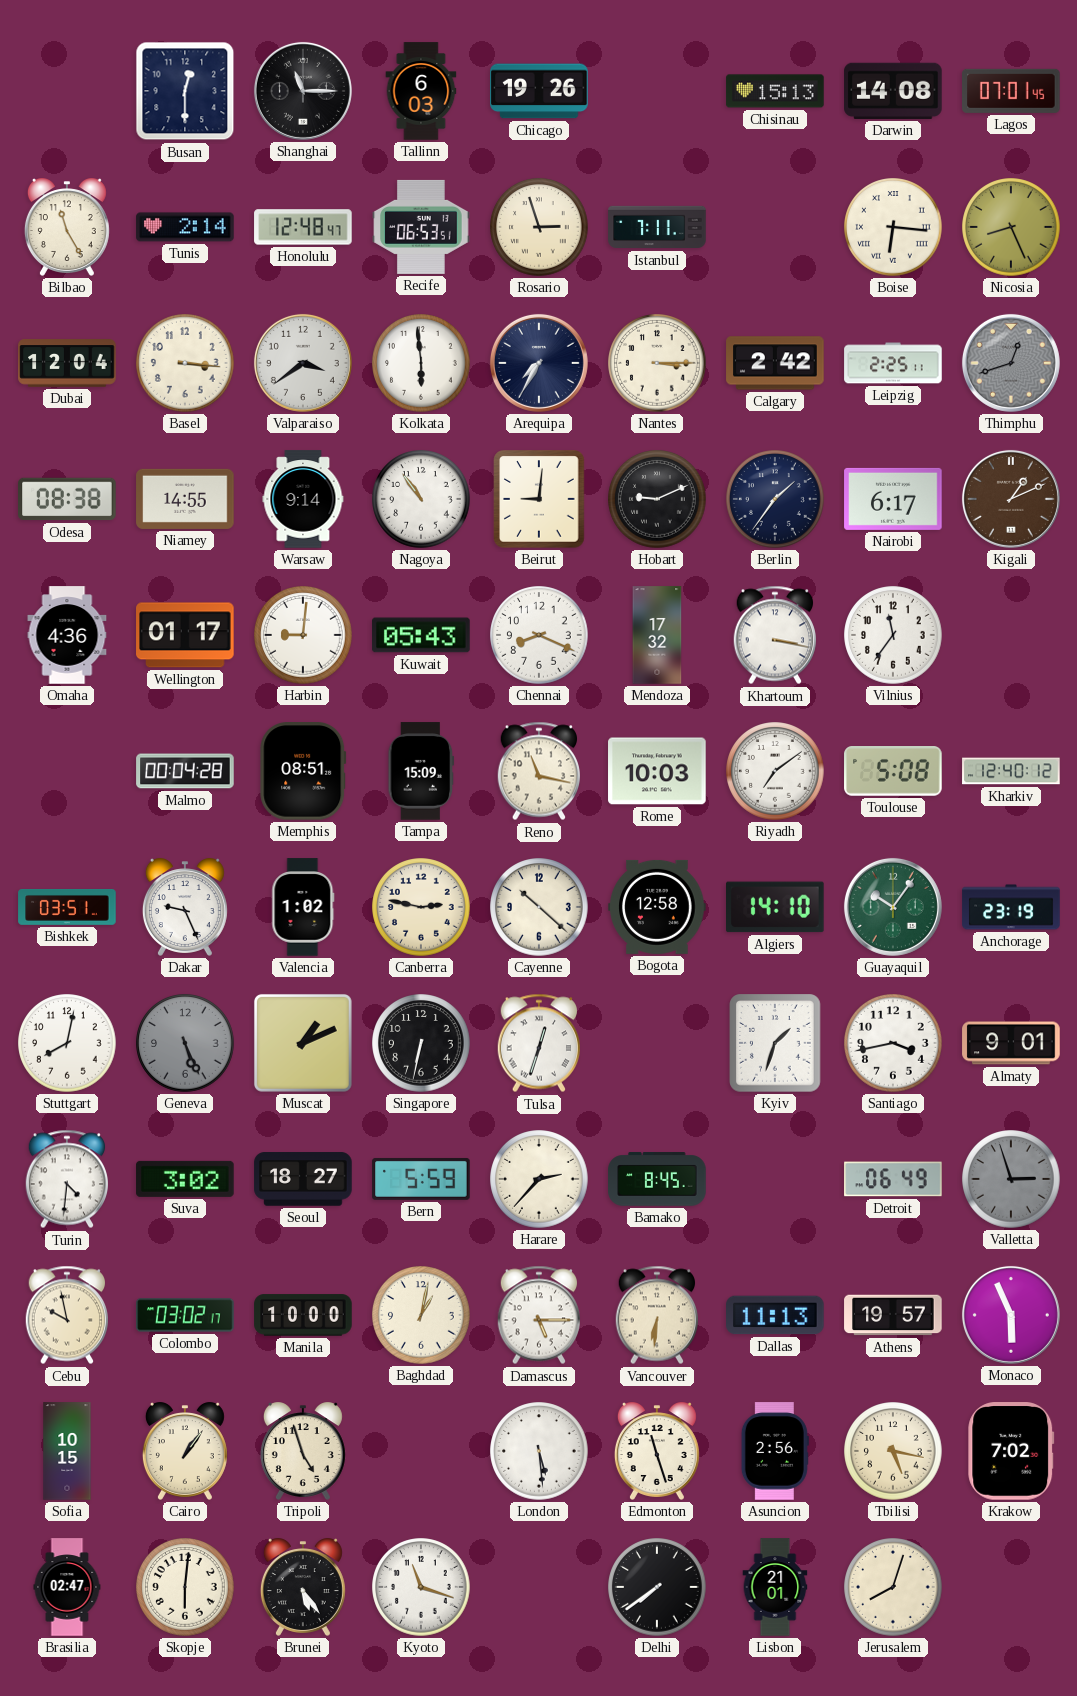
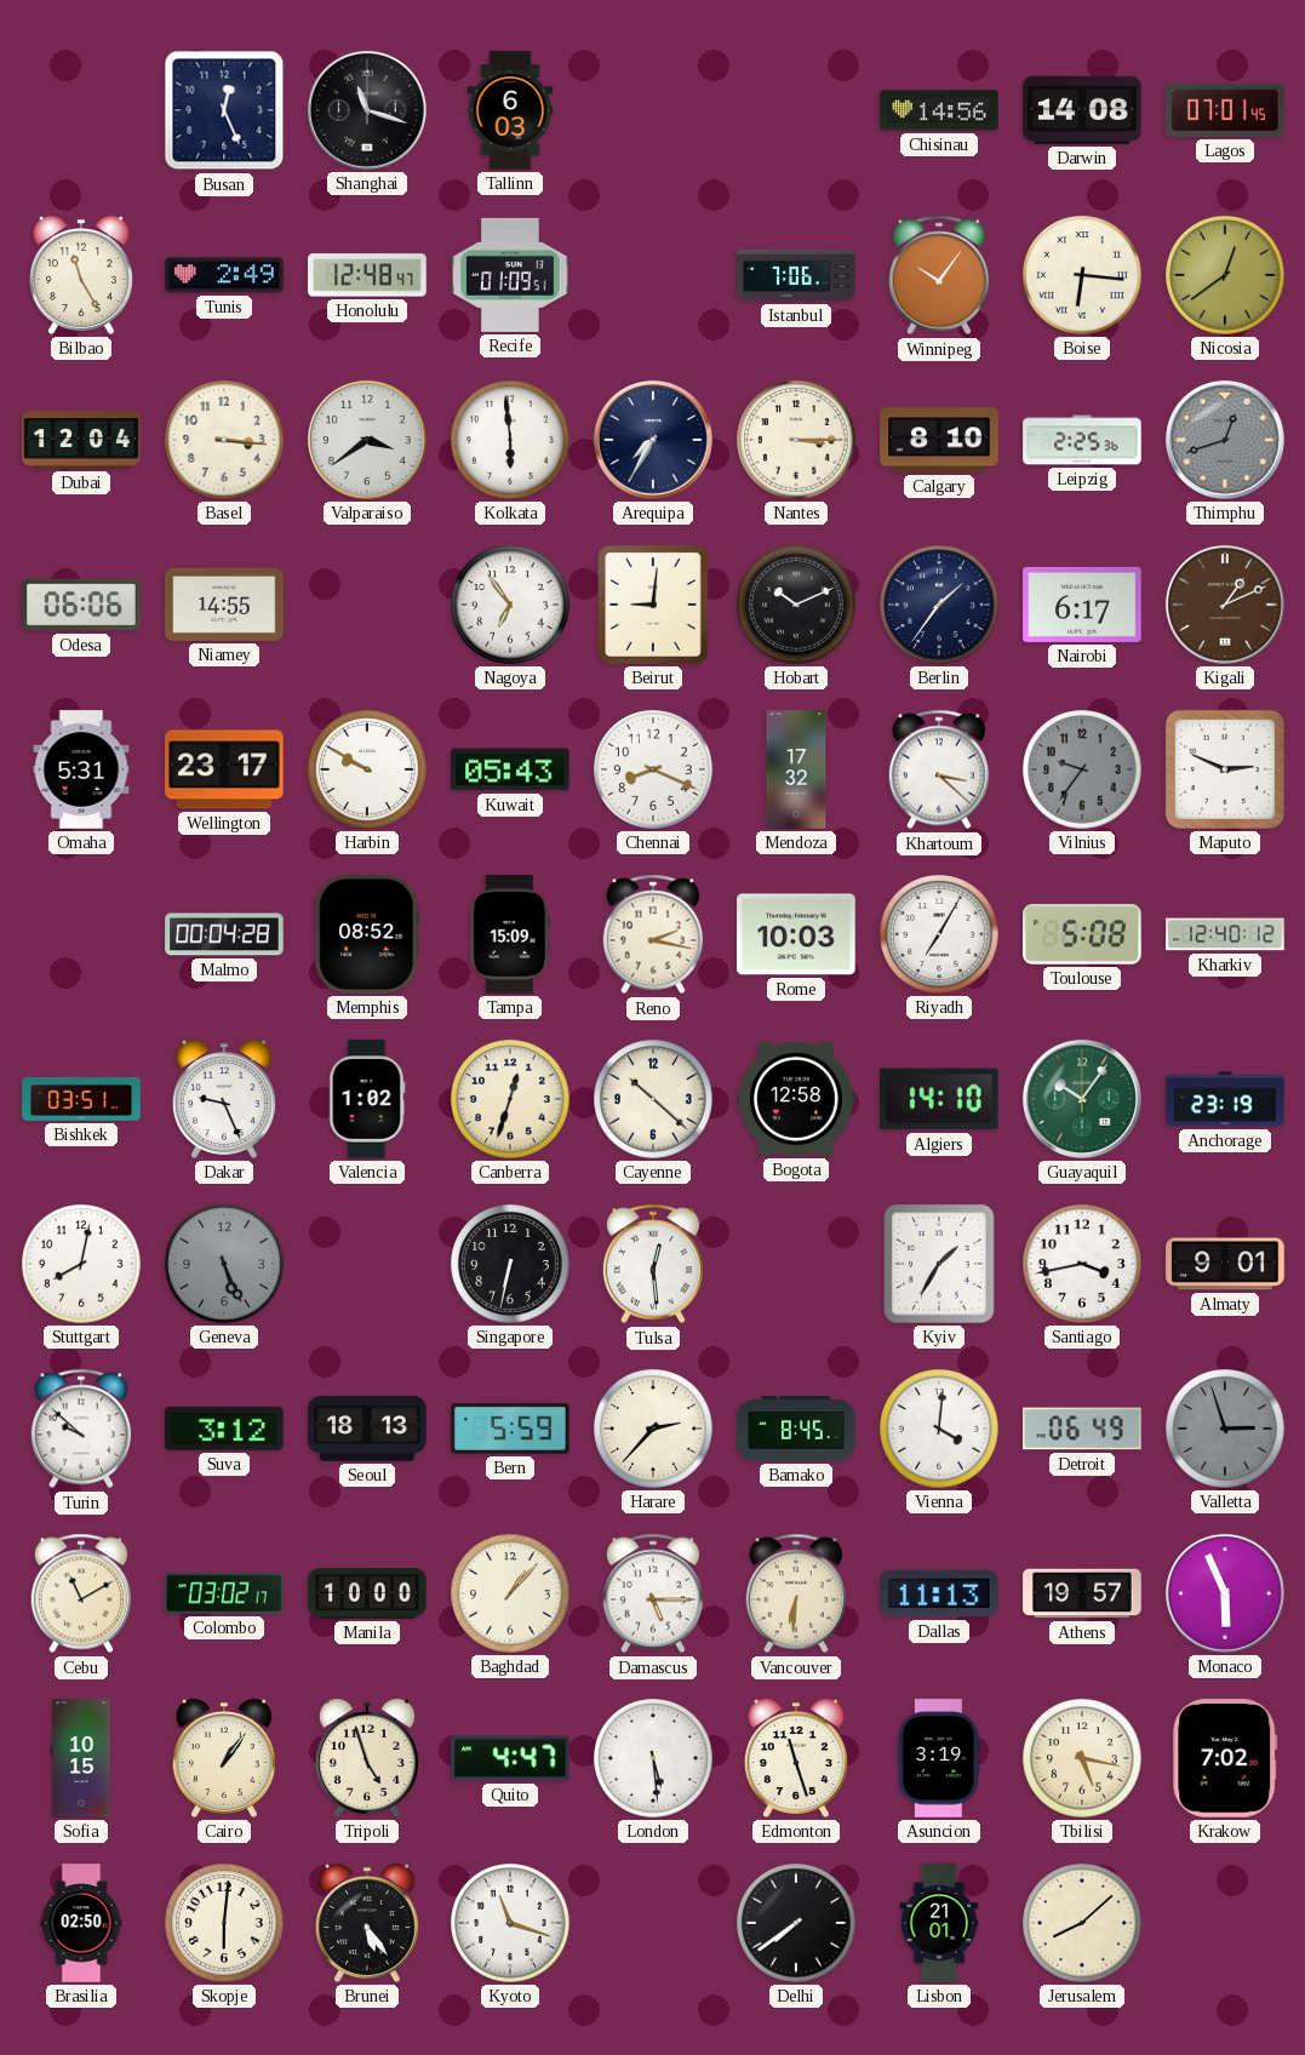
Busan: 12:30 -> 12:26
Shanghai: 11:15 -> 11:18
Chicago: 19:26 -> none
Chisinau: 15:13 -> 14:56
Tunis: 2:14 -> 2:49
Recife: 06:53 -> 01:09
Rosario: 2:57 -> none
Istanbul: 7:11 -> 7:06
Winnipeg: none -> 10:06
Nicosia: 8:26 -> 12:39
Calgary: 2:42 -> 8:10
Leipzig: 2:25:11 -> 2:25:36
Odesa: 08:38 -> 06:06
Warsaw: 9:14 -> none
Nagoya: 10:54 -> 6:54
Hobart: 9:11 -> 10:11
Omaha: 4:36 -> 5:31
Wellington: 01:17 -> 23:17
Harbin: 9:01 -> 9:50
Khartoum: 3:17 -> 3:22
Vilnius: 11:36 -> 9:36
Vilnius dial: white -> grey
Maputo: none -> 2:49
Memphis: 08:51 -> 08:52
Reno: 11:17 -> 2:17
Riyadh: 7:09 -> 7:05
Canberra: 2:47 -> 12:33
Muscat: 1:11 -> none
Tulsa: 12:33 -> 12:29
Kyiv: 1:33 -> 1:35
Turin: 4:31 -> 9:52
Suva: 3:02 -> 3:12
Seoul: 18:27 -> 18:13
Vienna: none -> 4:01
Cebu: 9:58 -> 11:10
Baghdad: 1:02 -> 1:07
Quito: none -> 4:47
Asuncion: 2:56 -> 3:19
Brasilia: 02:47 -> 02:50
Jerusalem: 8:03 -> 8:08
